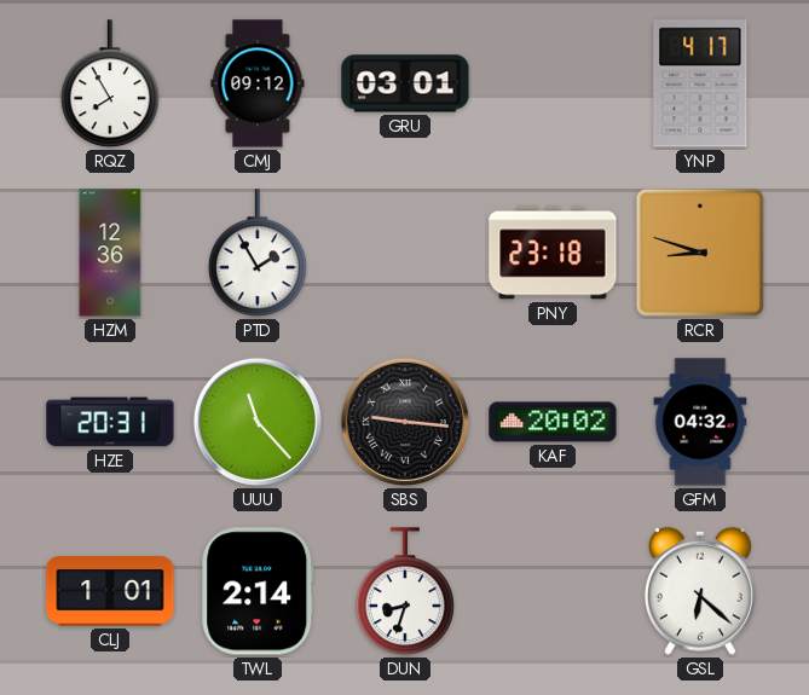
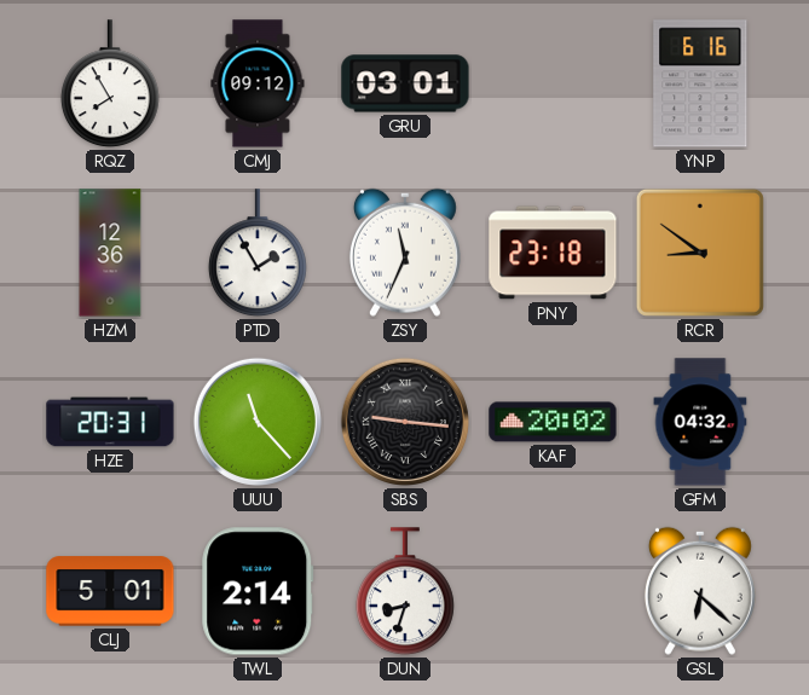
YNP: 4:17 -> 6:16
ZSY: none -> 11:34
RCR: 8:48 -> 8:51
CLJ: 1:01 -> 5:01
